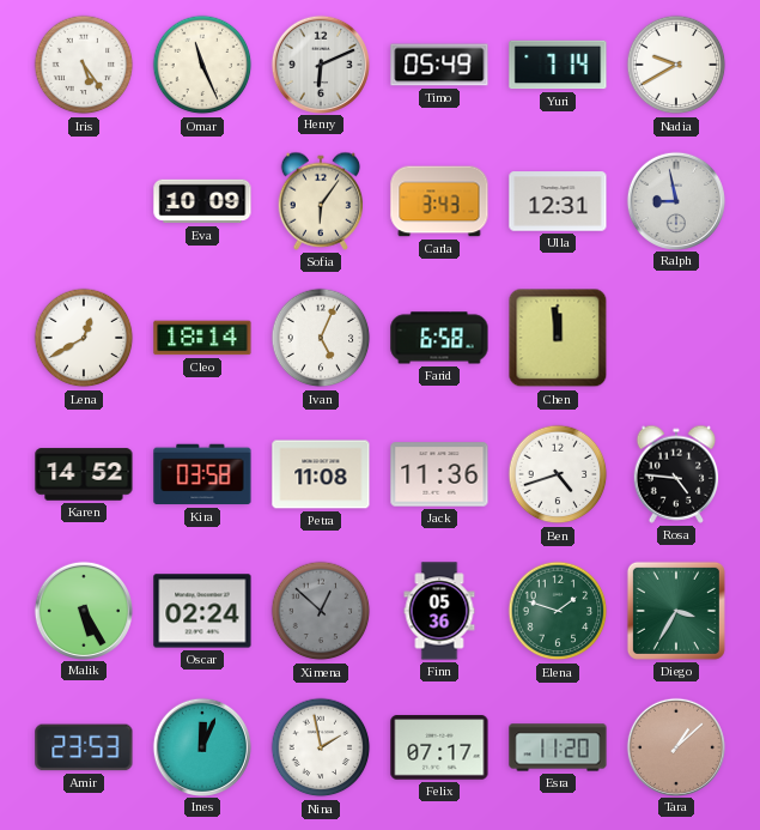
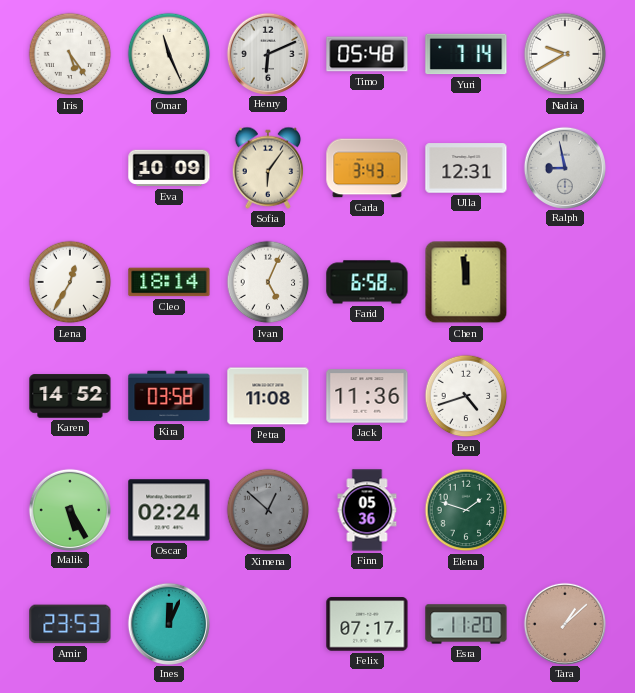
Timo: 05:49 -> 05:48
Lena: 12:40 -> 12:35
Rosa: 4:46 -> none
Diego: 3:35 -> none
Nina: 1:58 -> none
